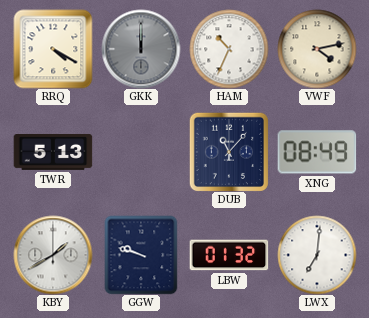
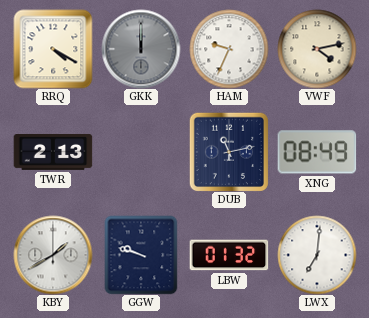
HAM: 10:34 -> 9:34
TWR: 5:13 -> 2:13
DUB: 11:07 -> 11:13
